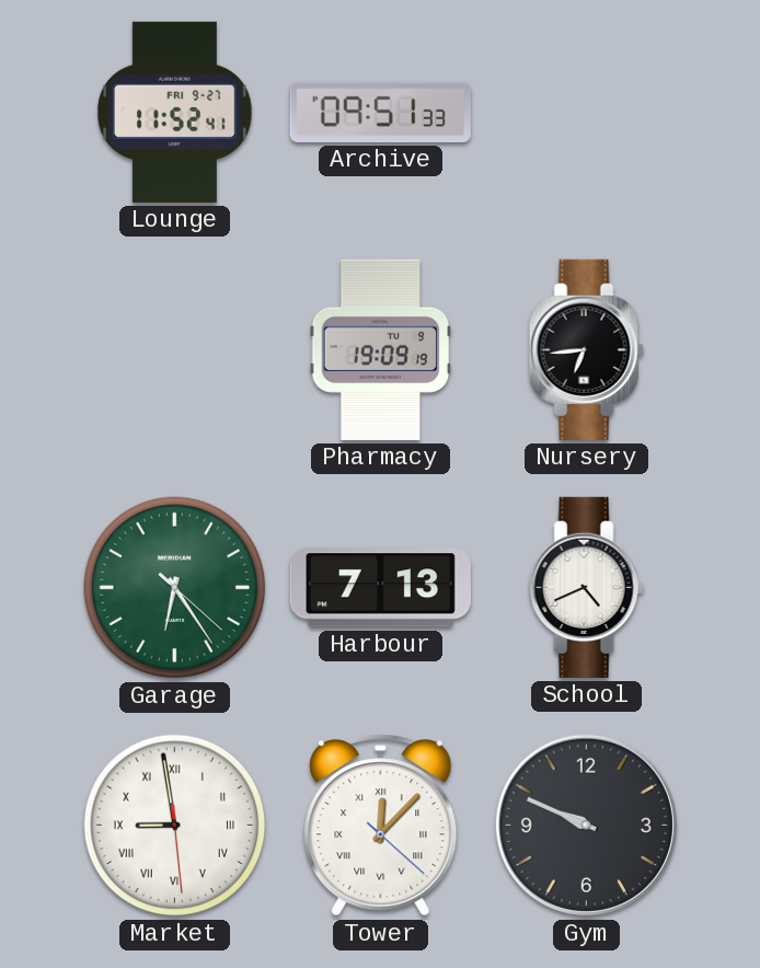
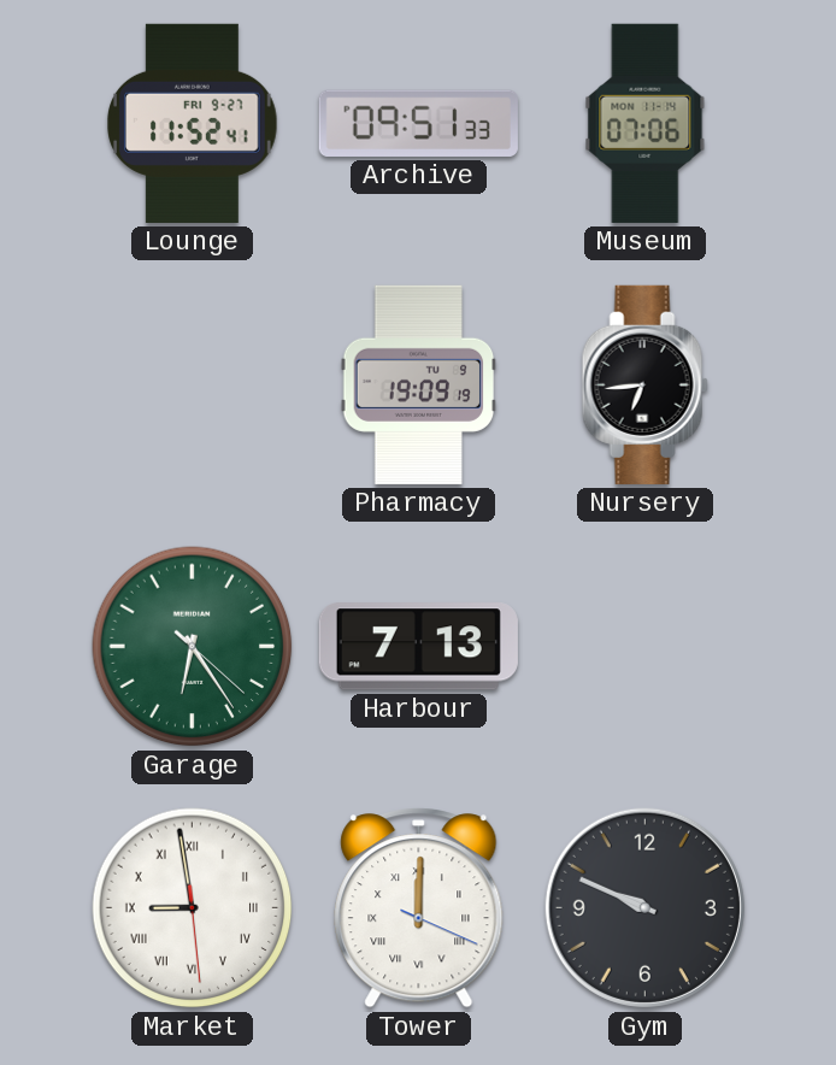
Museum: none -> 07:06
School: 4:41 -> none
Tower: 12:07 -> 12:00
